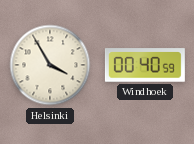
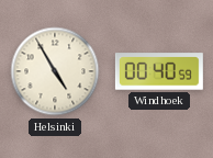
Helsinki: 3:55 -> 4:55
